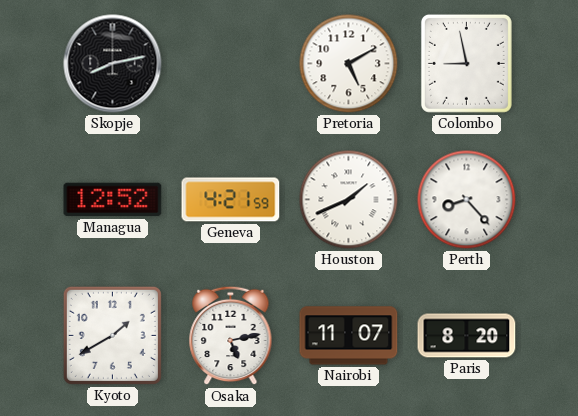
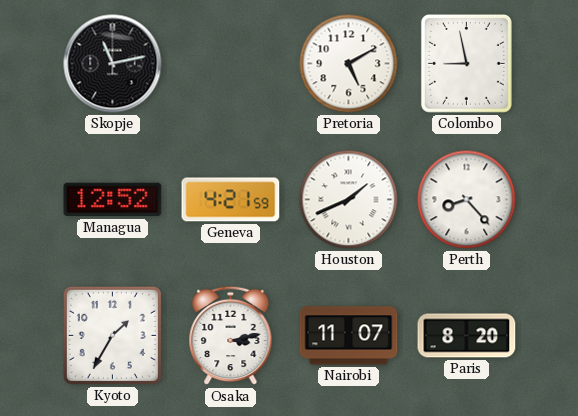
Skopje: 8:13 -> 11:13
Kyoto: 1:40 -> 1:35
Osaka: 5:13 -> 3:13
